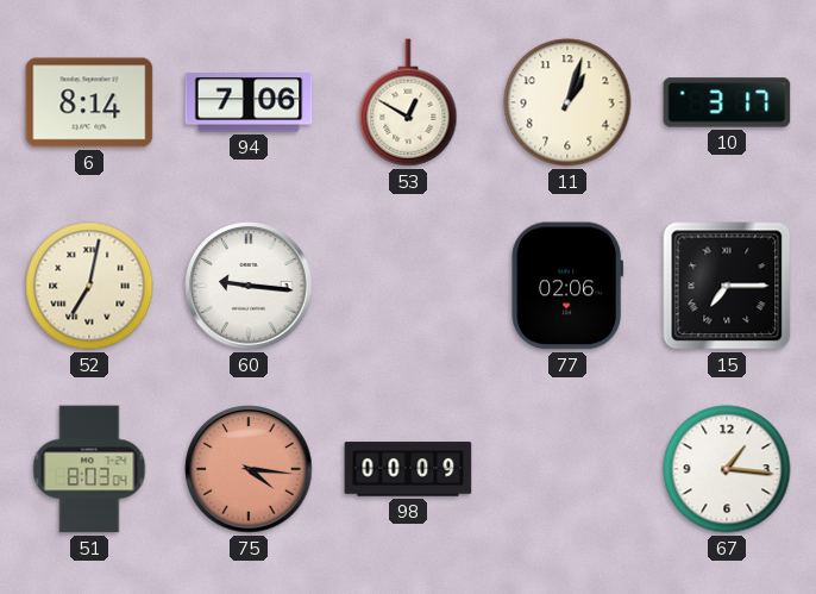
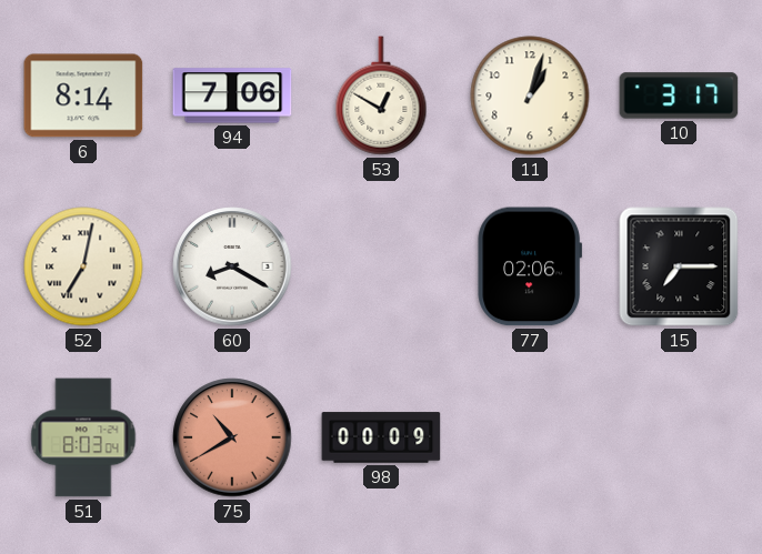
60: 9:16 -> 8:20
75: 4:16 -> 10:40
67: 1:16 -> none
